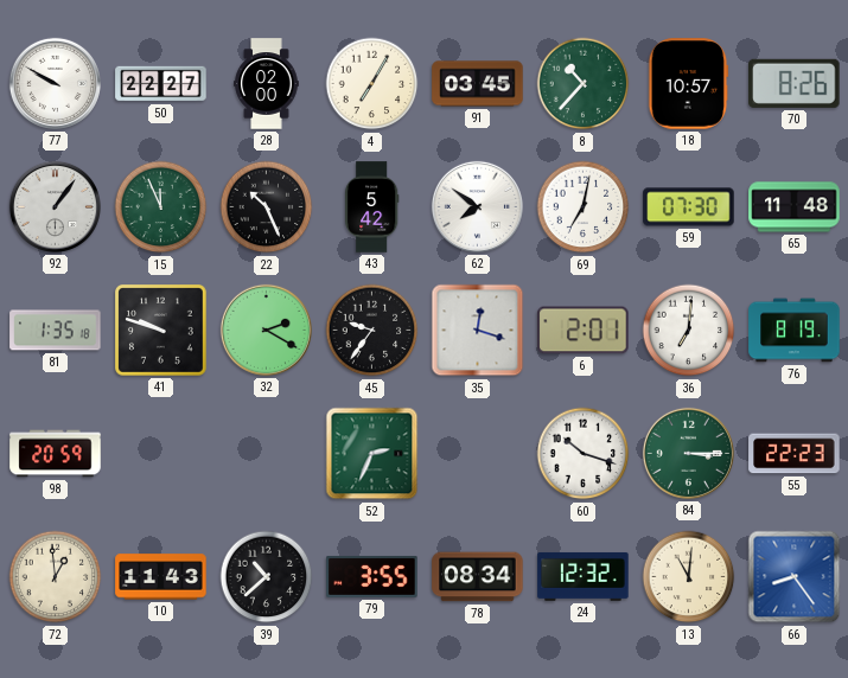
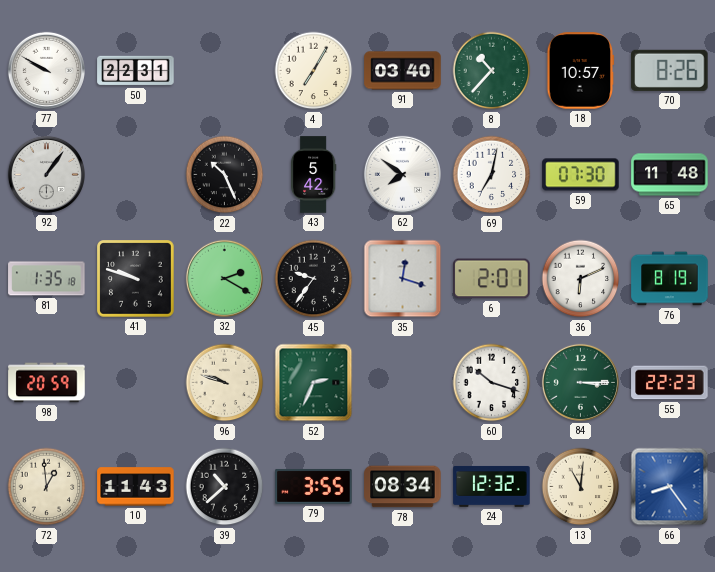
50: 22:27 -> 22:31
28: 02:00 -> none
91: 03:45 -> 03:40
15: 11:56 -> none
36: 7:01 -> 6:11
96: none -> 9:48
